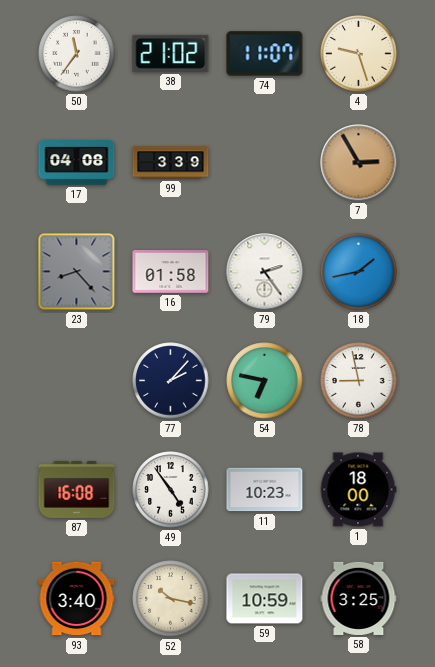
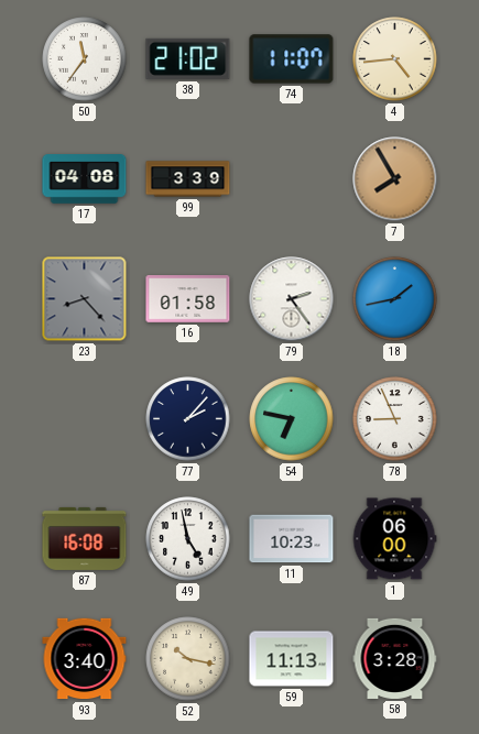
4: 9:27 -> 4:44
7: 2:55 -> 7:55
78: 8:58 -> 8:56
49: 4:54 -> 4:58
1: 18:00 -> 06:00
59: 10:59 -> 11:13
58: 3:25 -> 3:28
